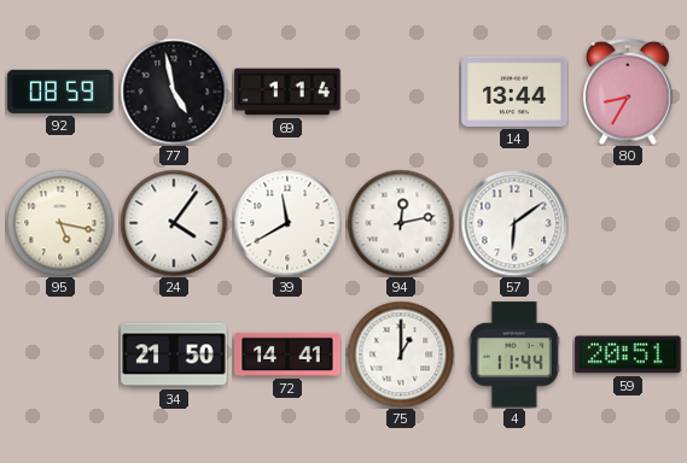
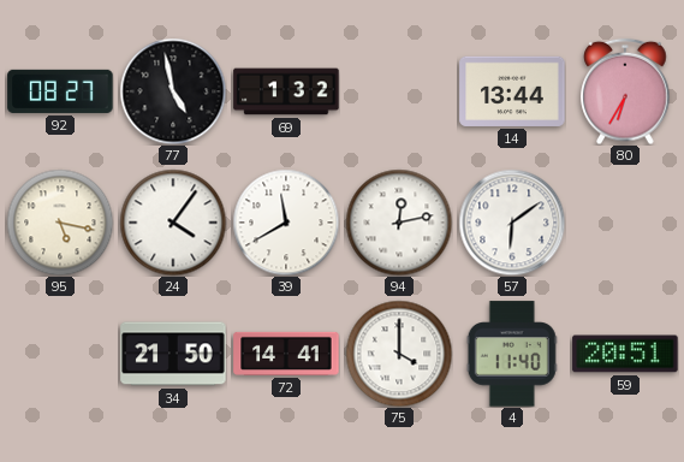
92: 08:59 -> 08:27
69: 1:14 -> 1:32
80: 8:35 -> 6:35
75: 1:00 -> 4:00
4: 11:44 -> 11:40
